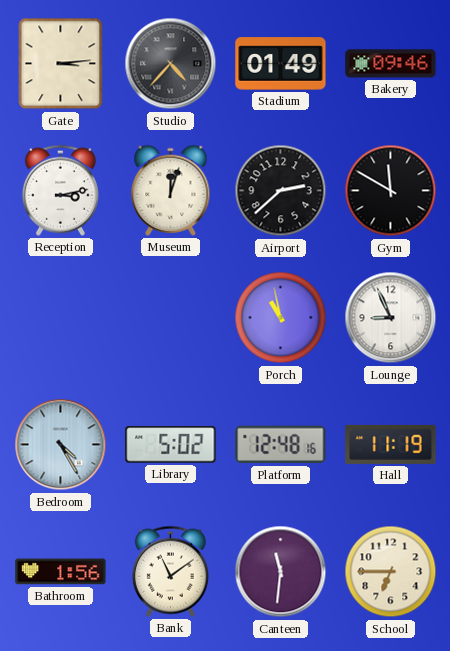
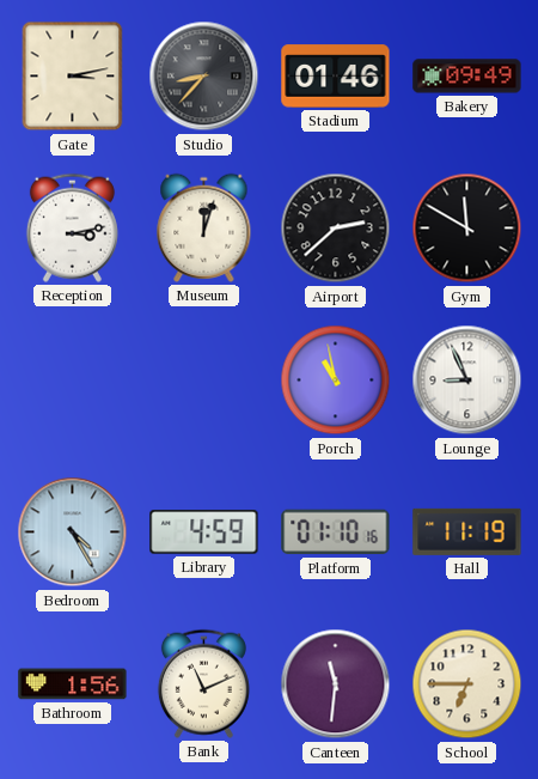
Gate: 3:14 -> 3:13
Studio: 4:37 -> 8:37
Stadium: 01:49 -> 01:46
Bakery: 09:46 -> 09:49
Library: 5:02 -> 4:59
Platform: 12:48 -> 01:10
Bank: 11:09 -> 11:11
